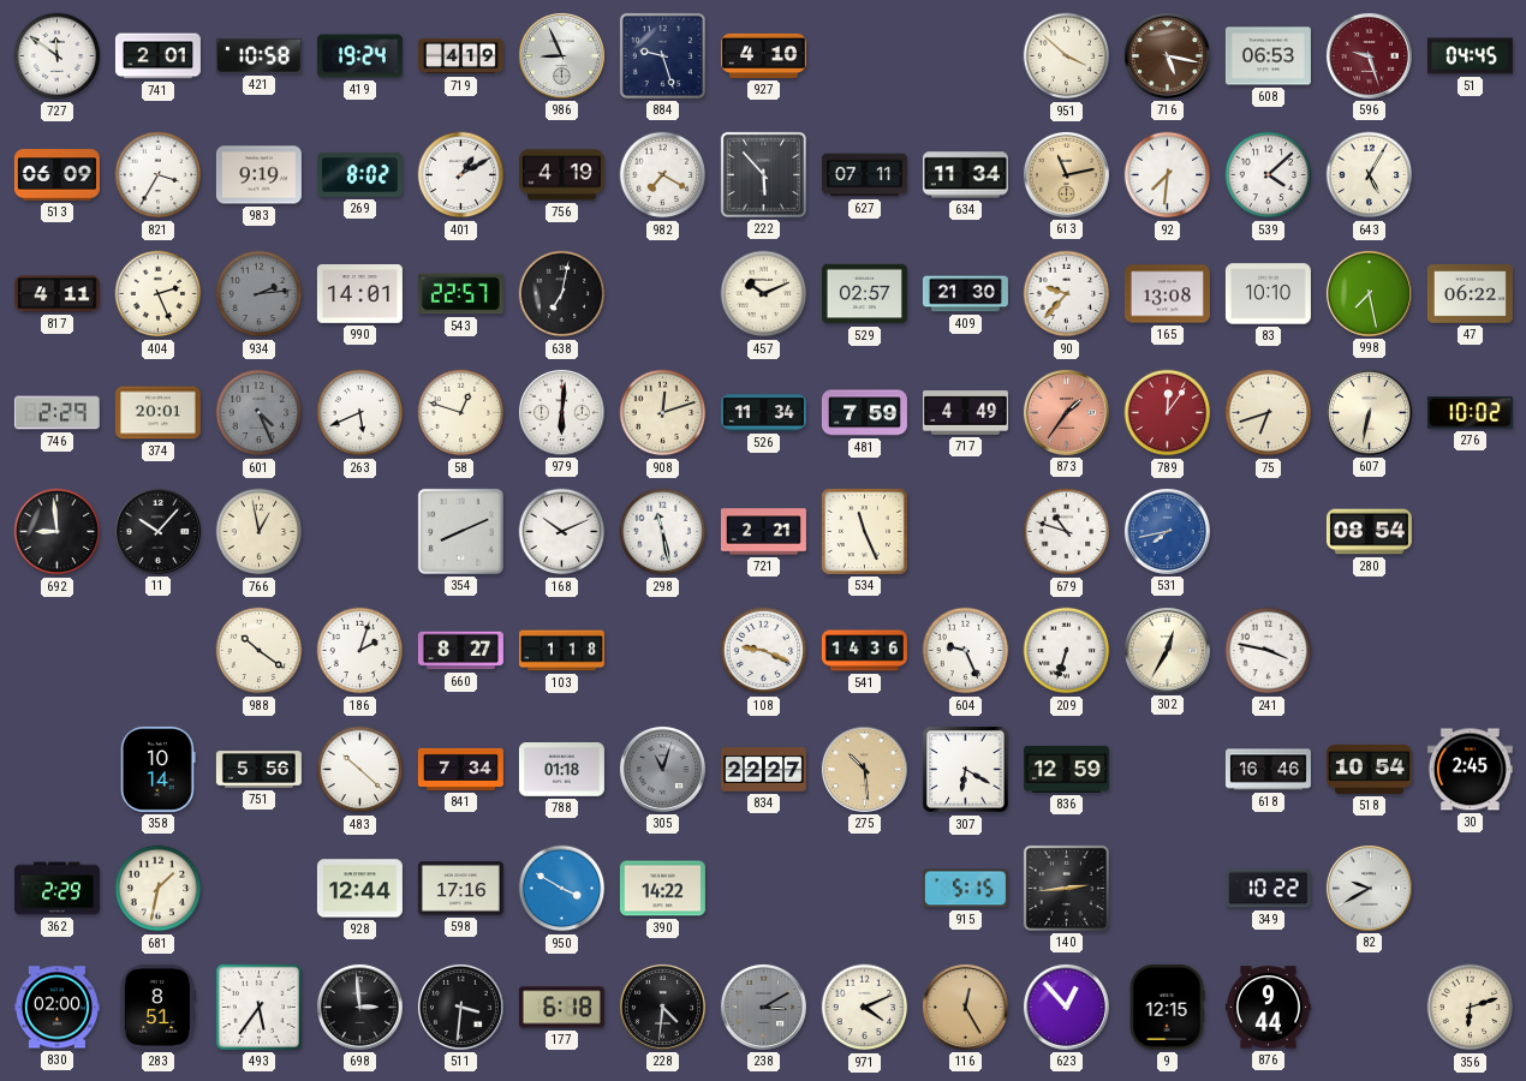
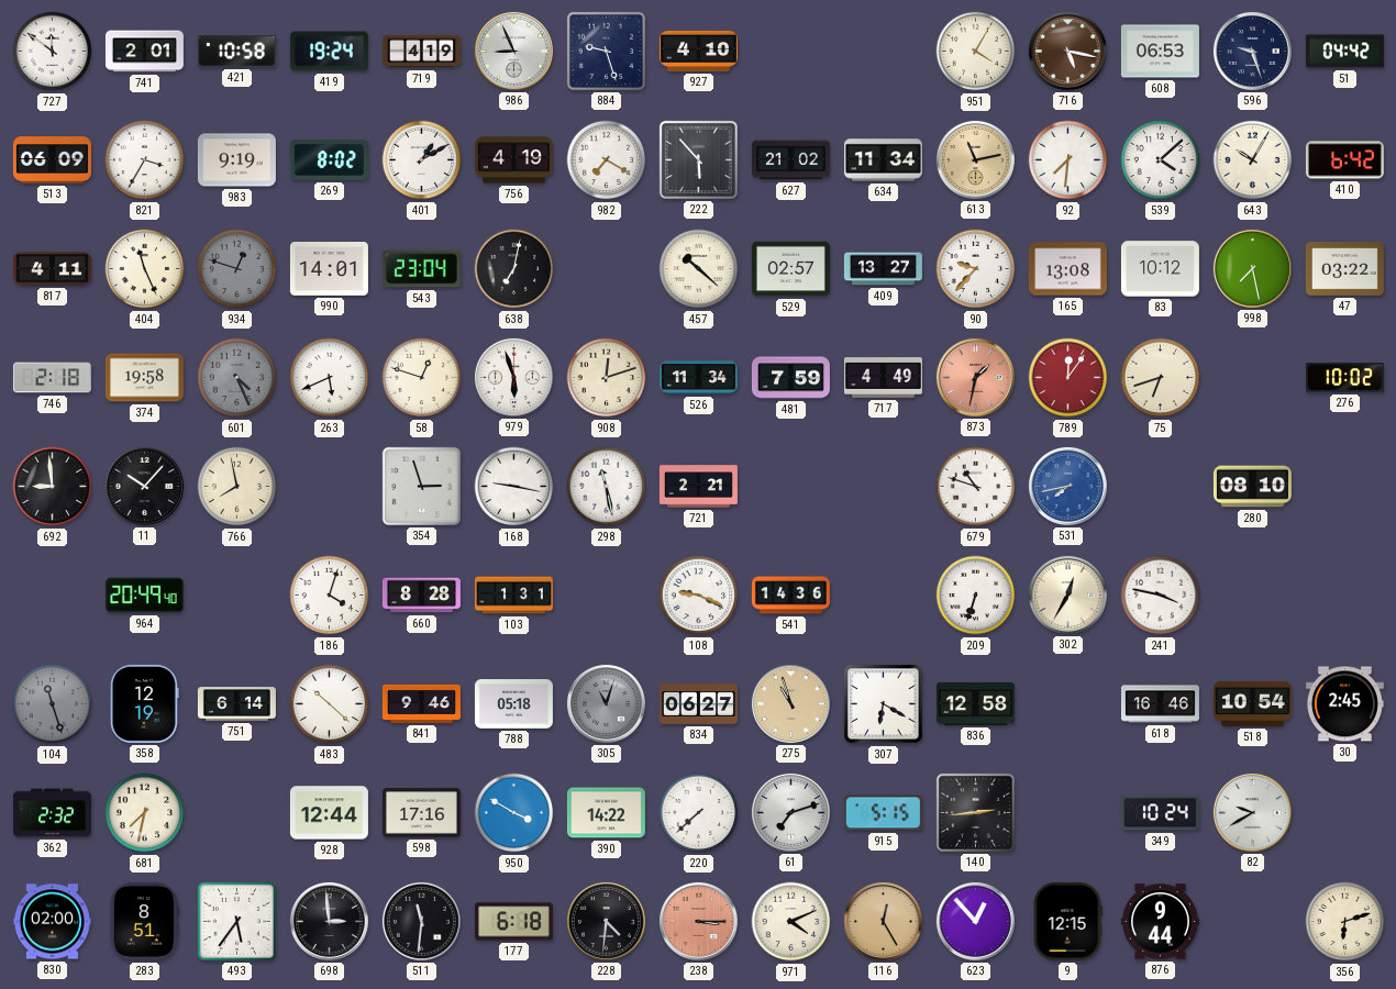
951: 3:52 -> 4:05
596 dial: burgundy -> navy
51: 04:45 -> 04:42
627: 07:11 -> 21:02
643: 5:05 -> 10:05
410: none -> 6:42
404: 2:26 -> 11:26
934: 2:14 -> 12:48
543: 22:57 -> 23:04
457: 10:11 -> 10:22
409: 21:30 -> 13:27
83: 10:10 -> 10:12
47: 06:22 -> 03:22
746: 2:29 -> 2:18
374: 20:01 -> 19:58
979: 6:01 -> 5:57
873: 1:36 -> 1:32
607: 6:32 -> none
766: 12:58 -> 7:58
354: 8:11 -> 2:57
168: 10:11 -> 9:17
534: 11:26 -> none
280: 08:54 -> 08:10
964: none -> 20:49
988: 10:21 -> none
186: 2:03 -> 4:03
660: 8:27 -> 8:28
103: 1:18 -> 1:31
604: 9:26 -> none
104: none -> 11:27
358: 10:14 -> 12:19
751: 5:56 -> 6:14
841: 7:34 -> 9:46
788: 01:18 -> 05:18
834: 22:27 -> 06:27
275: 10:29 -> 10:57
836: 12:59 -> 12:58
362: 2:29 -> 2:32
681: 1:32 -> 7:32
220: none -> 7:38
61: none -> 7:12
349: 10:22 -> 10:24
511: 3:31 -> 11:31
238: 3:10 -> 3:15
238 dial: grey -> salmon
